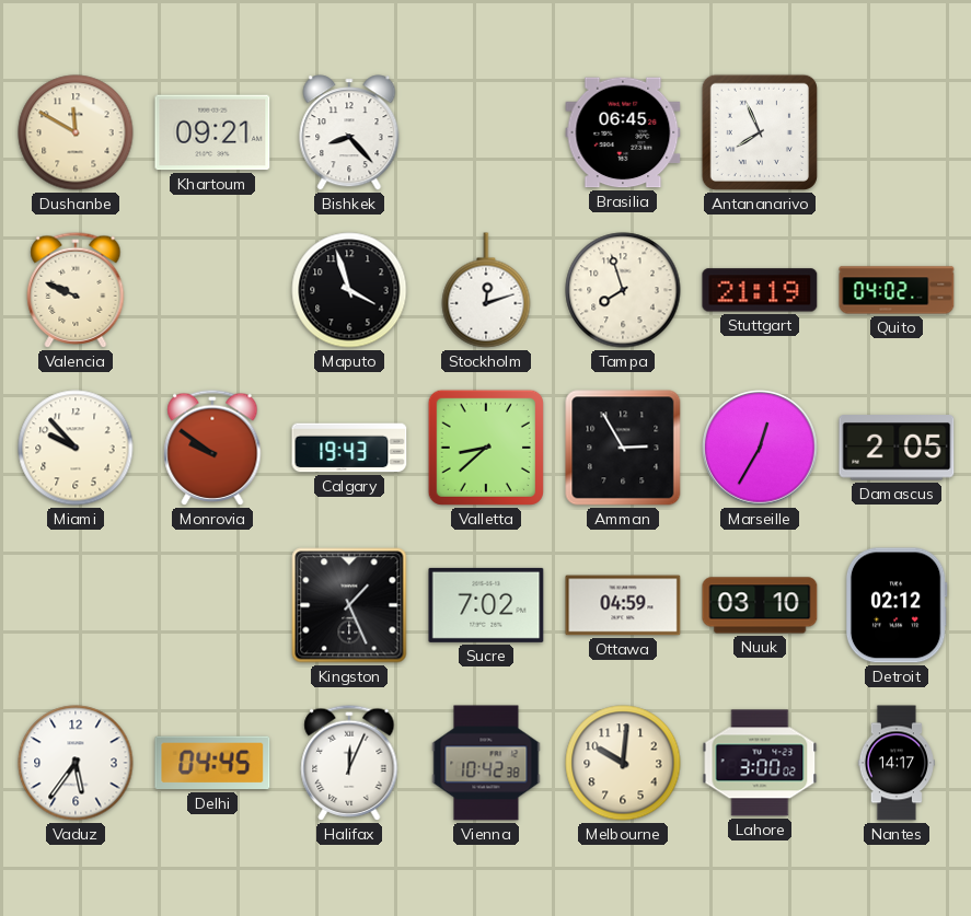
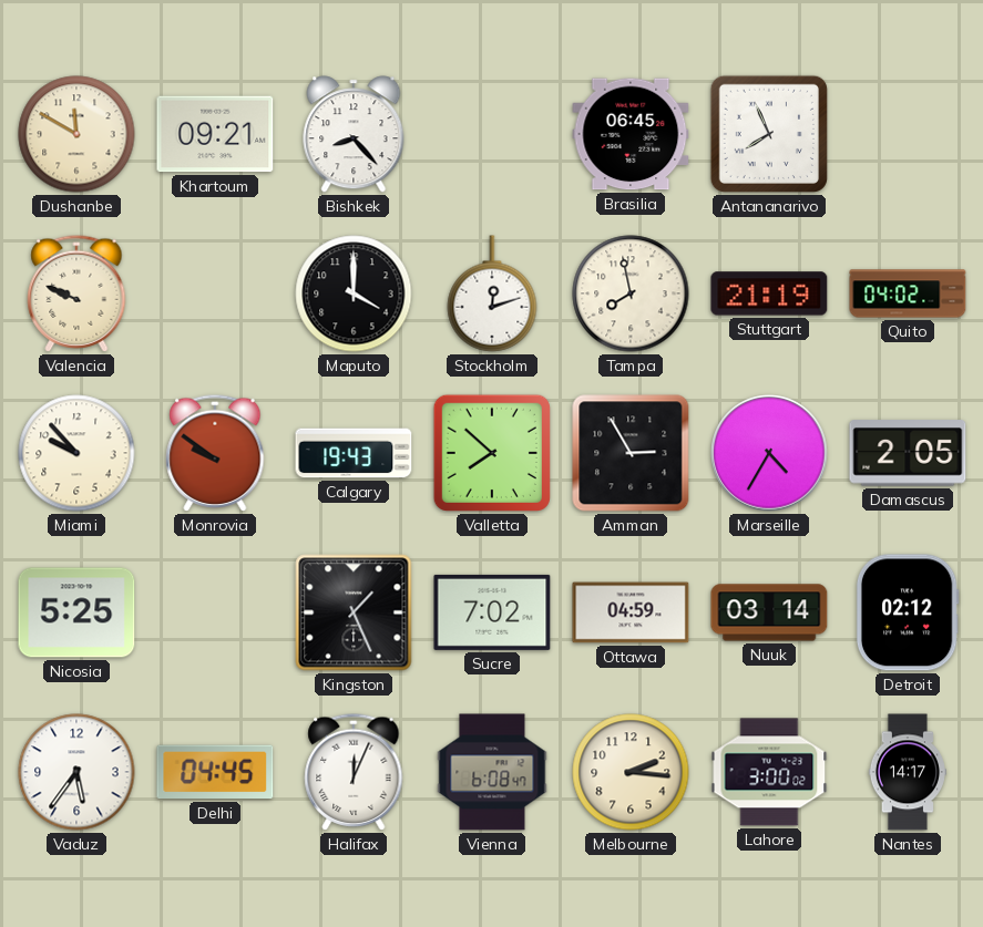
Maputo: 3:57 -> 4:00
Tampa: 7:57 -> 7:58
Valletta: 8:38 -> 7:52
Marseille: 12:35 -> 4:35
Nicosia: none -> 5:25
Nuuk: 03:10 -> 03:14
Vienna: 10:42 -> 6:08
Melbourne: 10:01 -> 2:16
